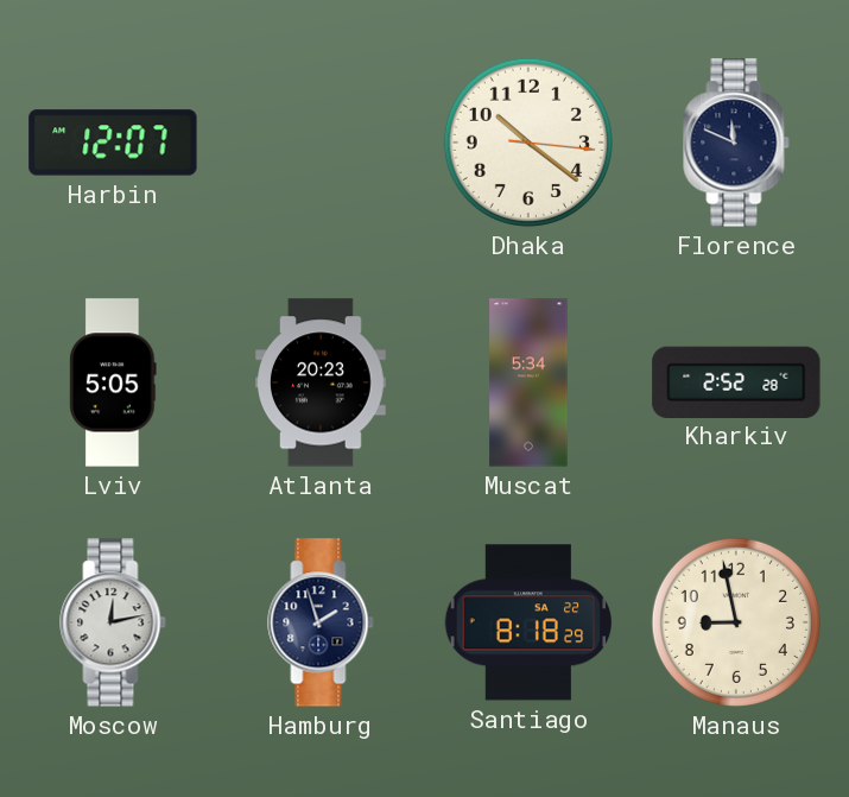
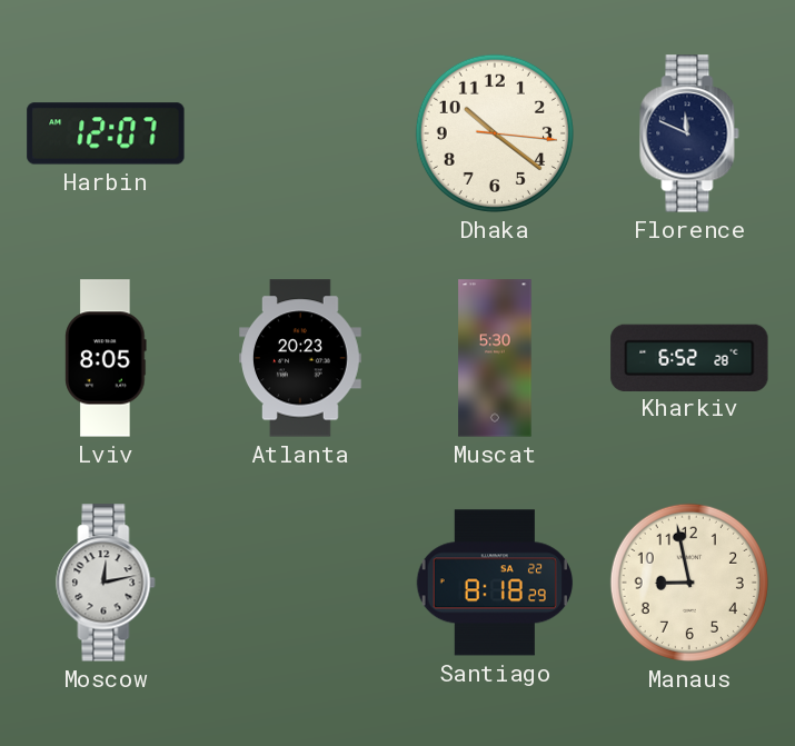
Lviv: 5:05 -> 8:05
Muscat: 5:34 -> 5:30
Kharkiv: 2:52 -> 6:52
Hamburg: 1:57 -> none
